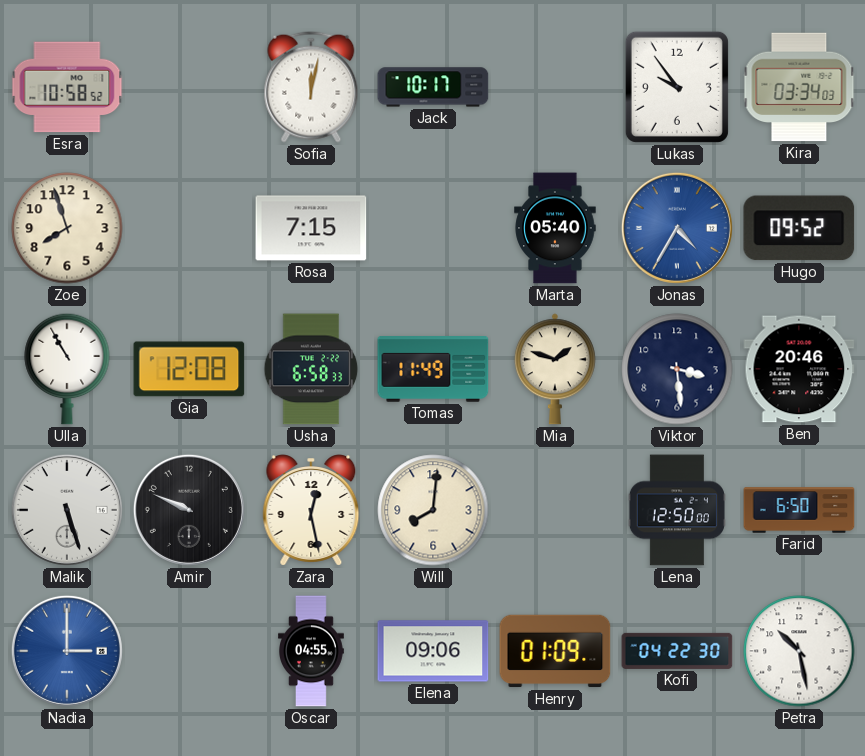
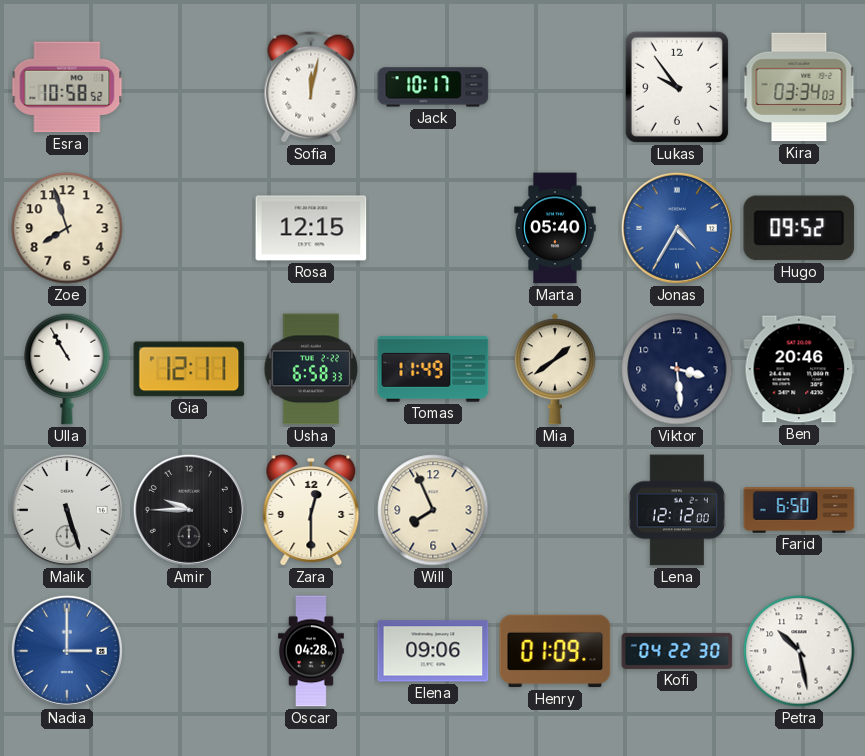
Rosa: 7:15 -> 12:15
Gia: 12:08 -> 12:11
Mia: 1:48 -> 1:39
Amir: 9:49 -> 9:45
Zara: 12:28 -> 12:30
Will: 8:01 -> 7:56
Lena: 12:50 -> 12:12
Oscar: 04:55 -> 04:28
